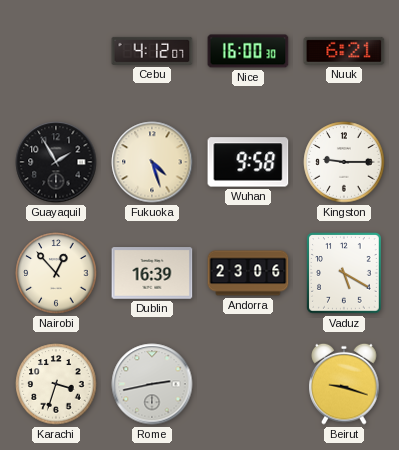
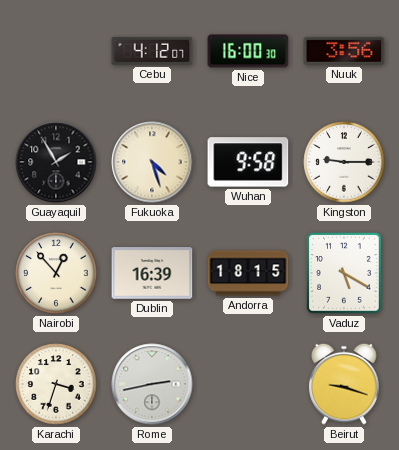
Nuuk: 6:21 -> 3:56
Andorra: 23:06 -> 18:15
